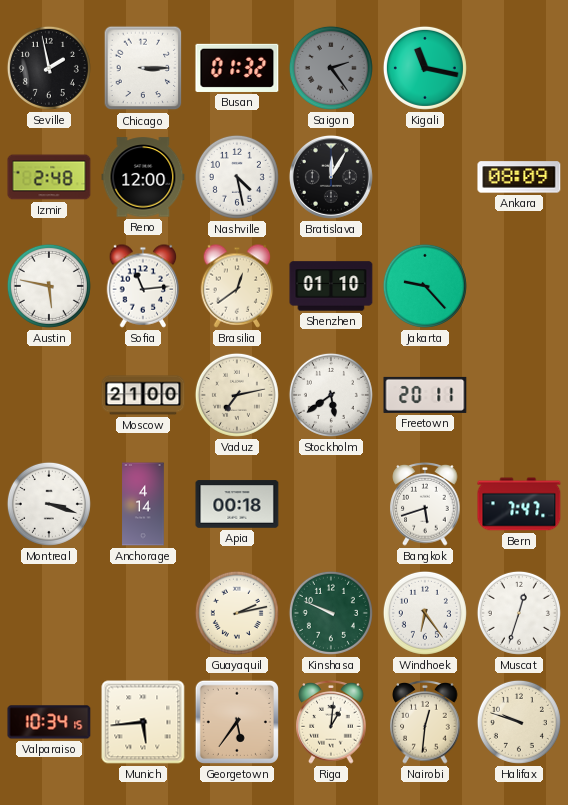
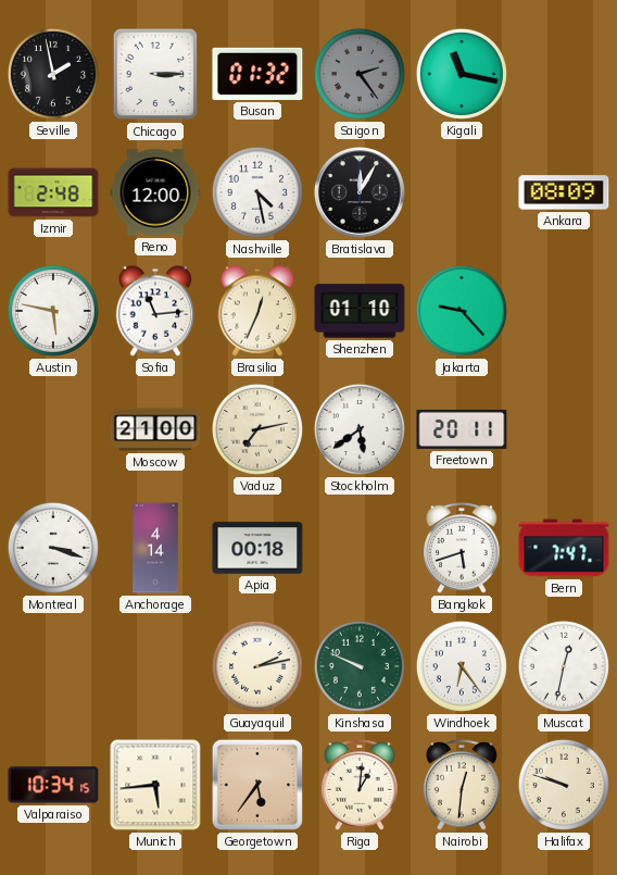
Brasilia: 12:39 -> 12:34
Muscat: 12:33 -> 12:32
